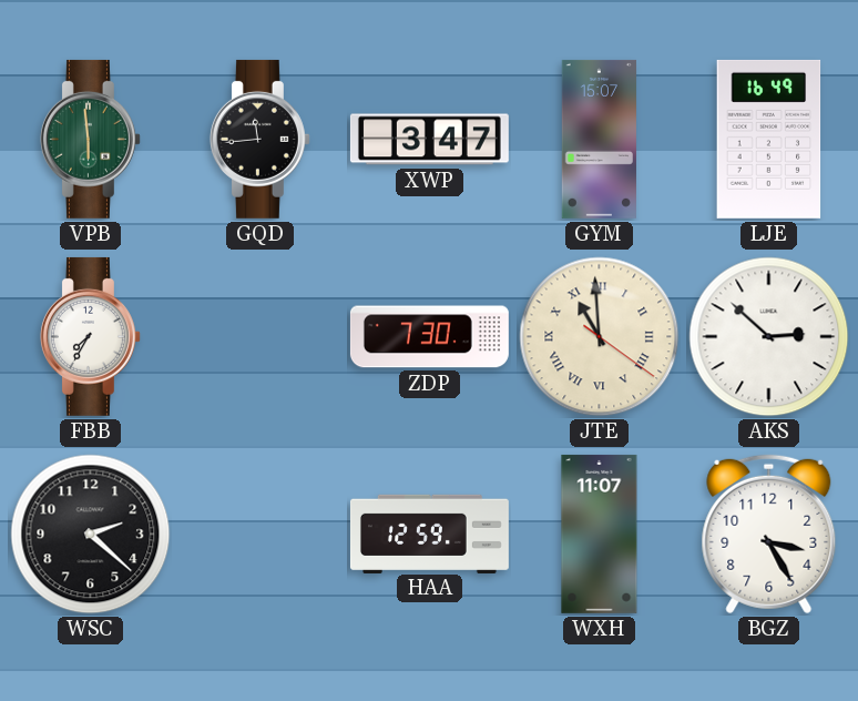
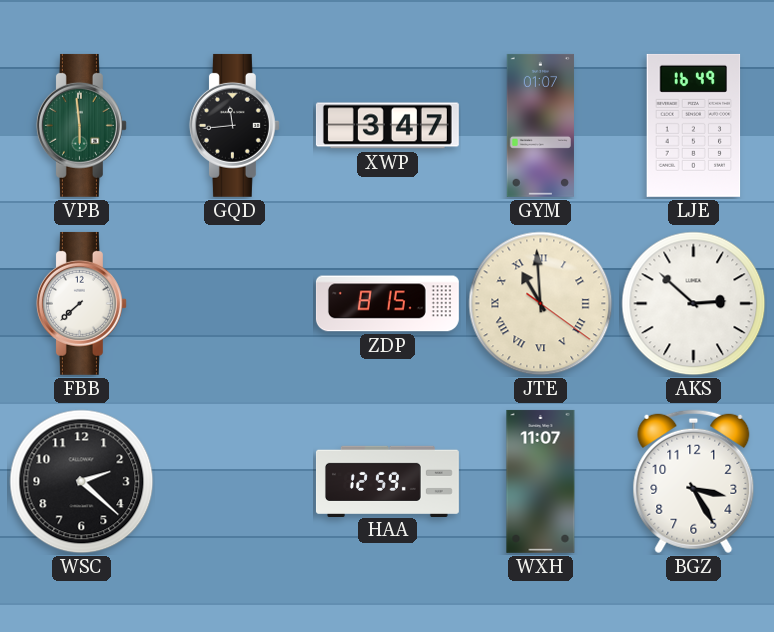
GYM: 15:07 -> 01:07
FBB: 7:35 -> 7:38
ZDP: 7:30 -> 8:15
